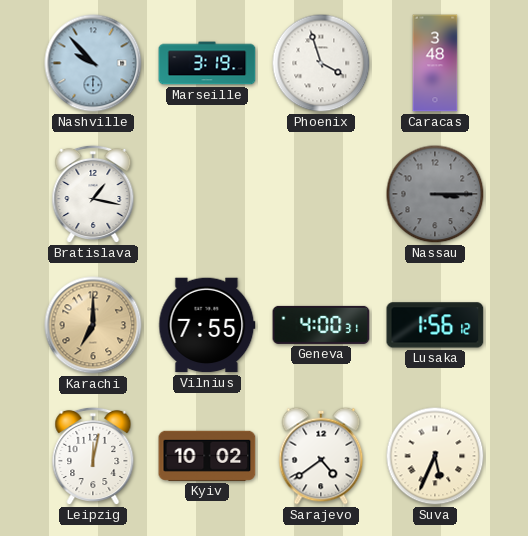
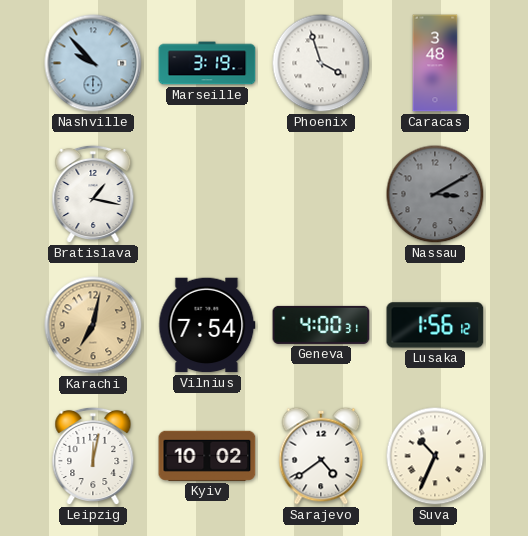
Nassau: 3:15 -> 3:10
Karachi: 7:00 -> 7:02
Vilnius: 7:55 -> 7:54
Suva: 5:34 -> 10:34
